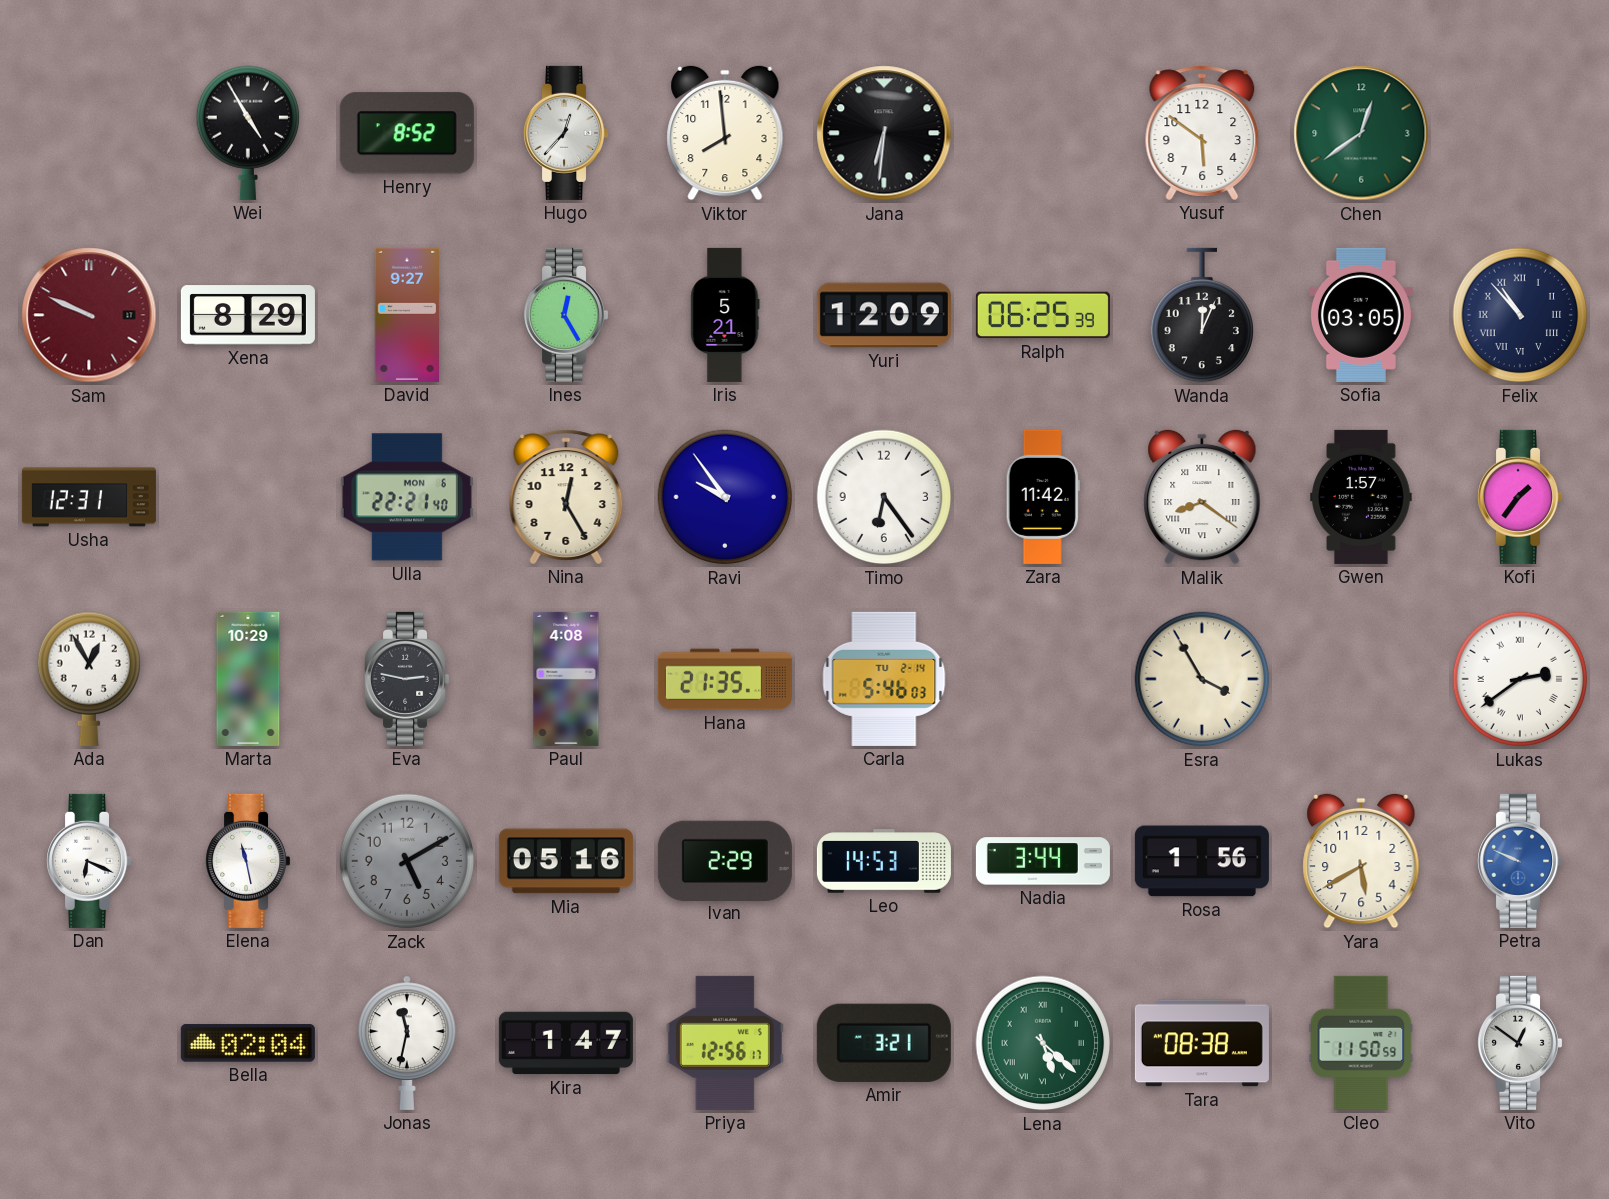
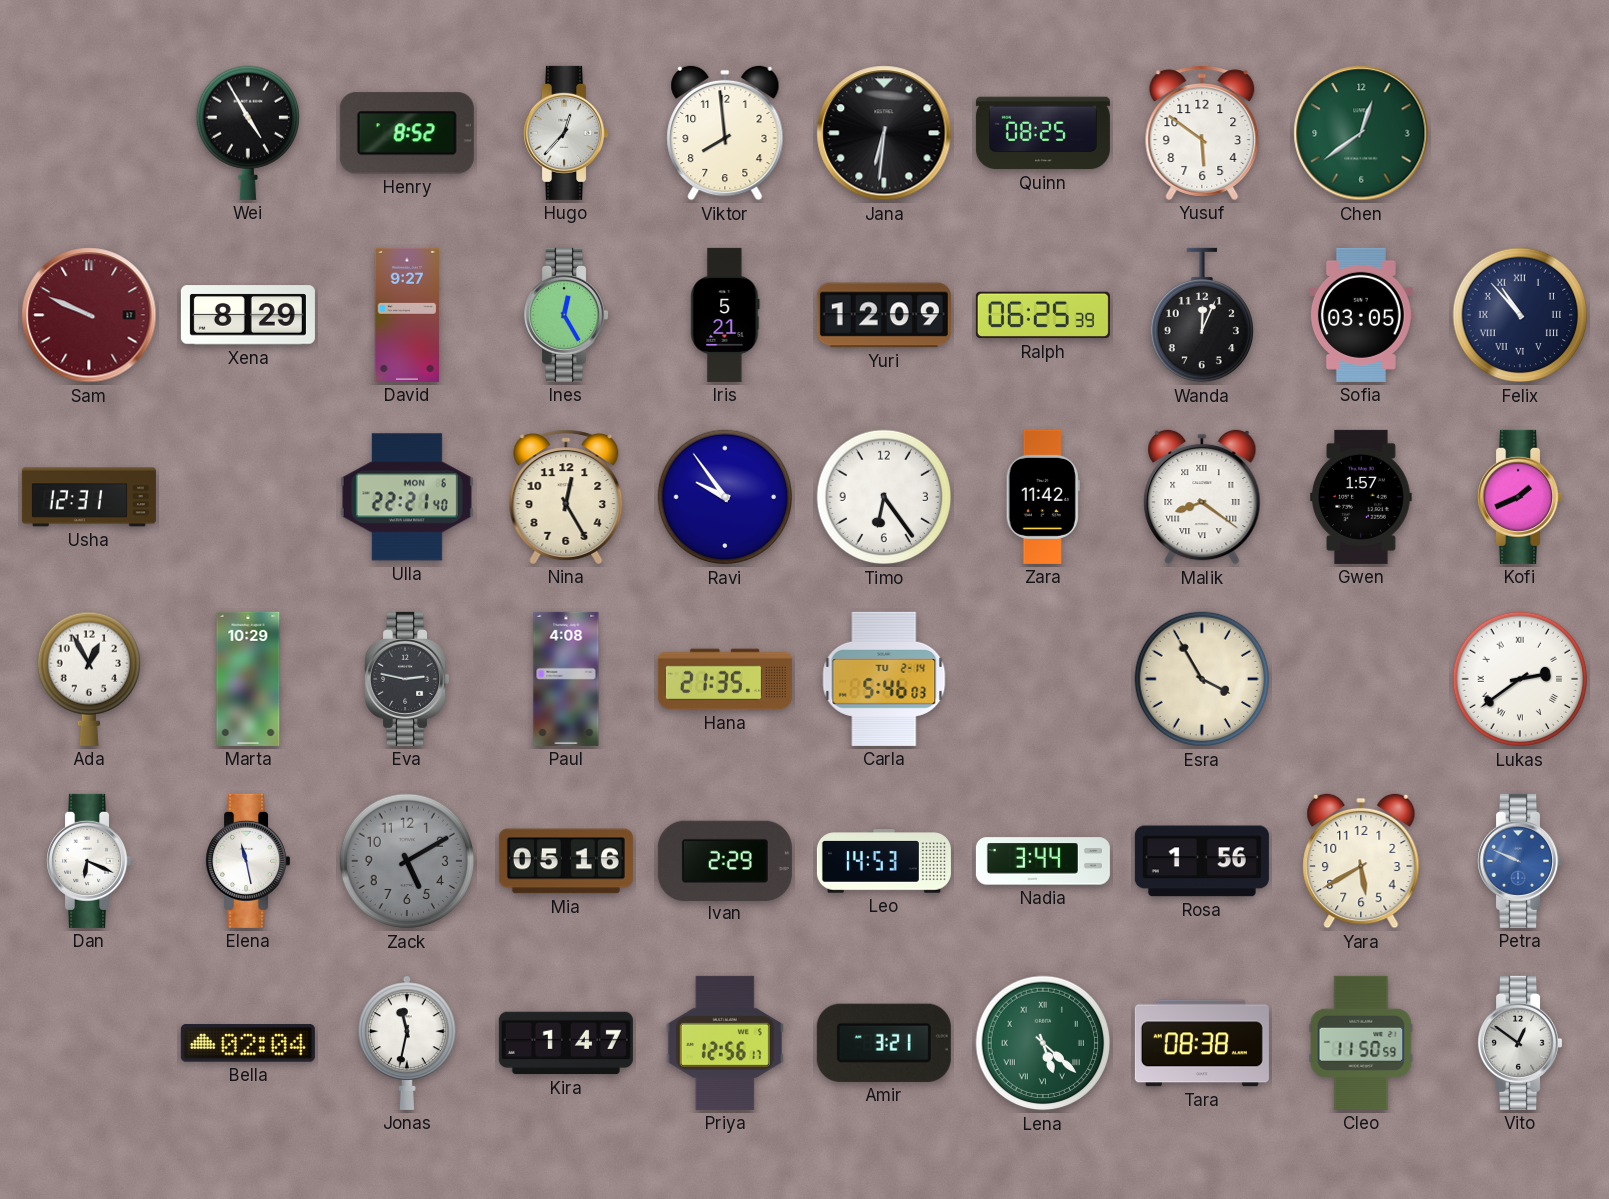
Quinn: none -> 08:25
Kofi: 1:36 -> 1:41
